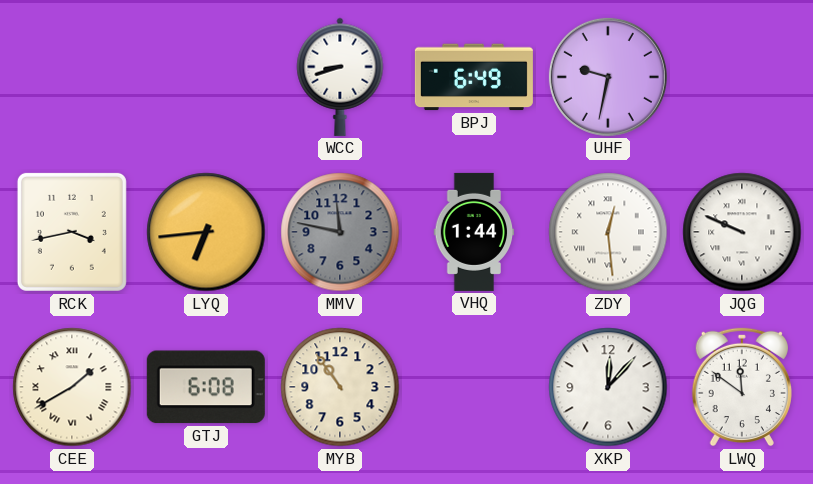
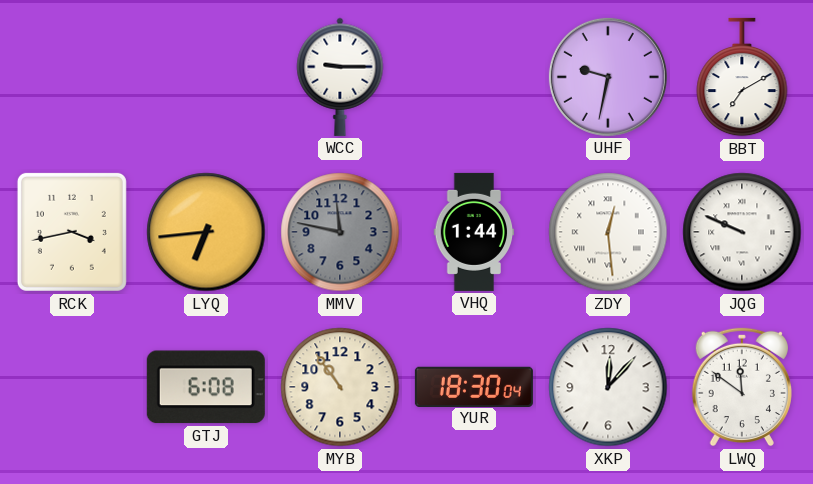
WCC: 8:42 -> 9:15
BPJ: 6:49 -> none
BBT: none -> 7:10
CEE: 1:40 -> none
YUR: none -> 18:30
